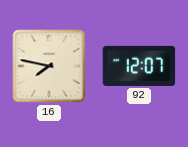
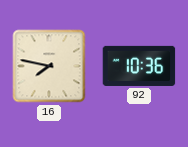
92: 12:07 -> 10:36
